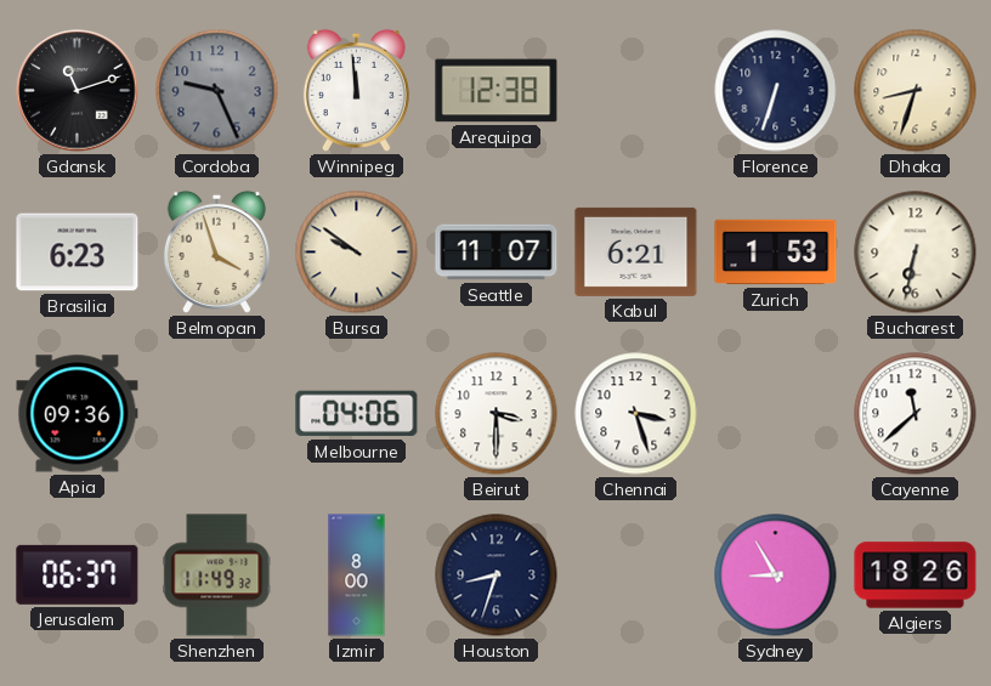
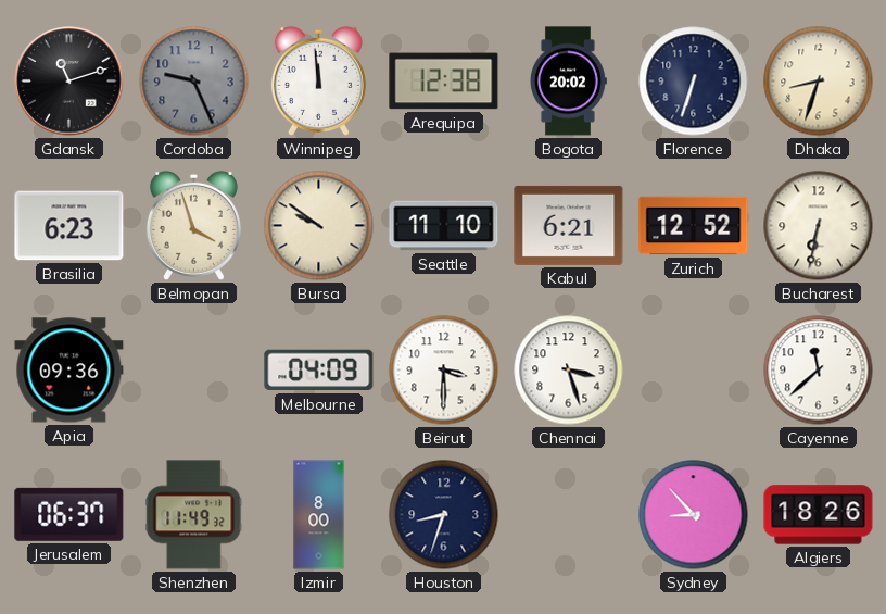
Bogota: none -> 20:02
Seattle: 11:07 -> 11:10
Zurich: 1:53 -> 12:52
Melbourne: 04:06 -> 04:09
Sydney: 8:55 -> 8:53
